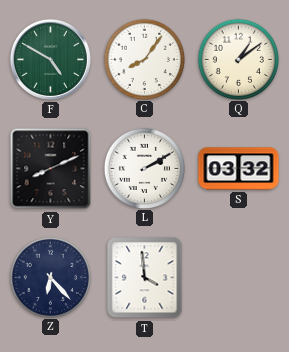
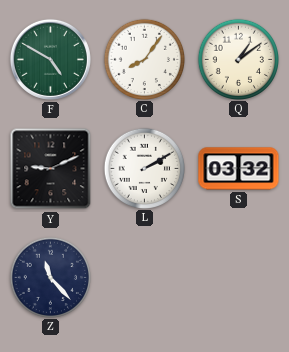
Y: 8:11 -> 9:11
Z: 6:23 -> 11:23
T: 3:59 -> none
